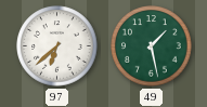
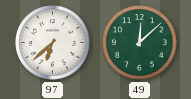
49: 1:28 -> 12:08
